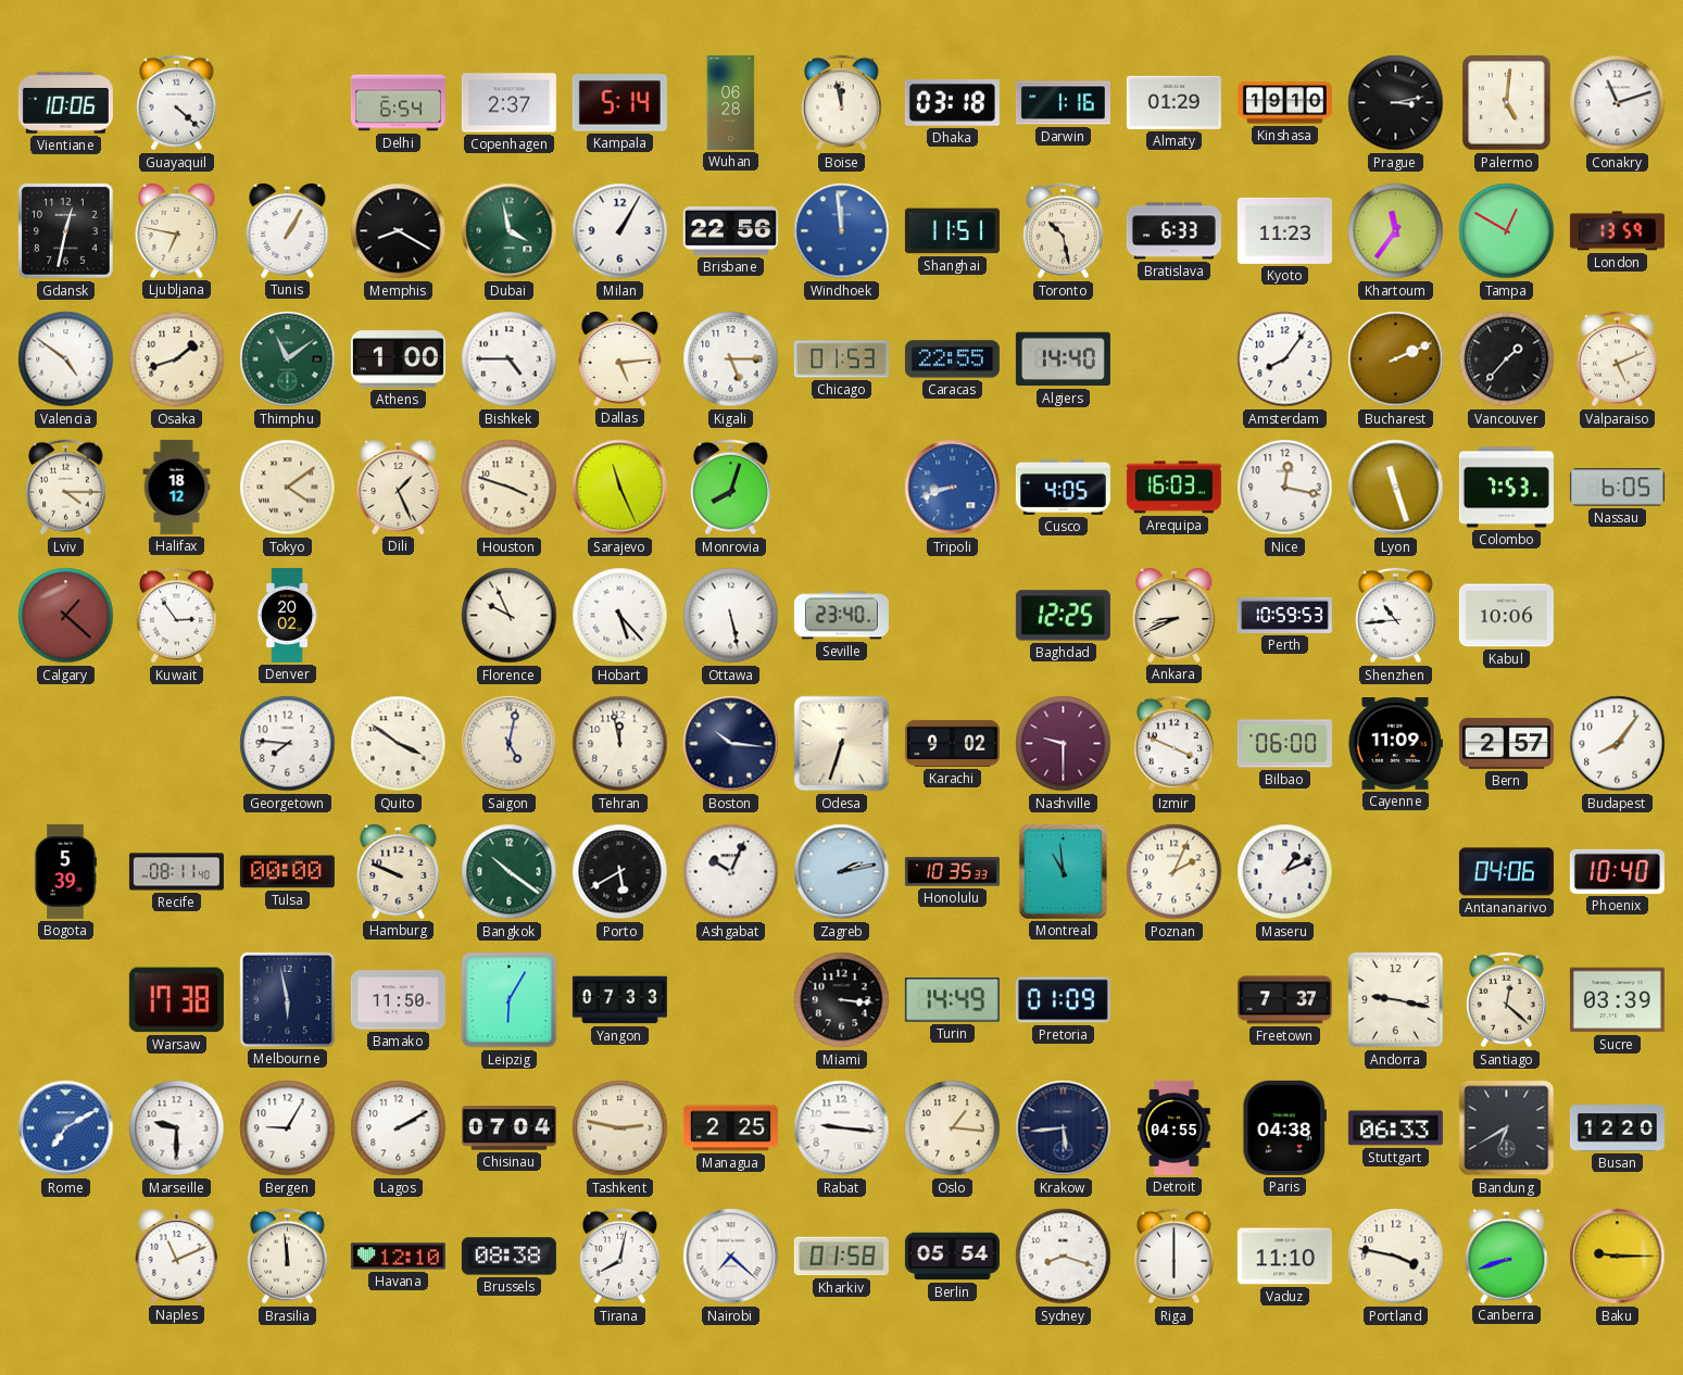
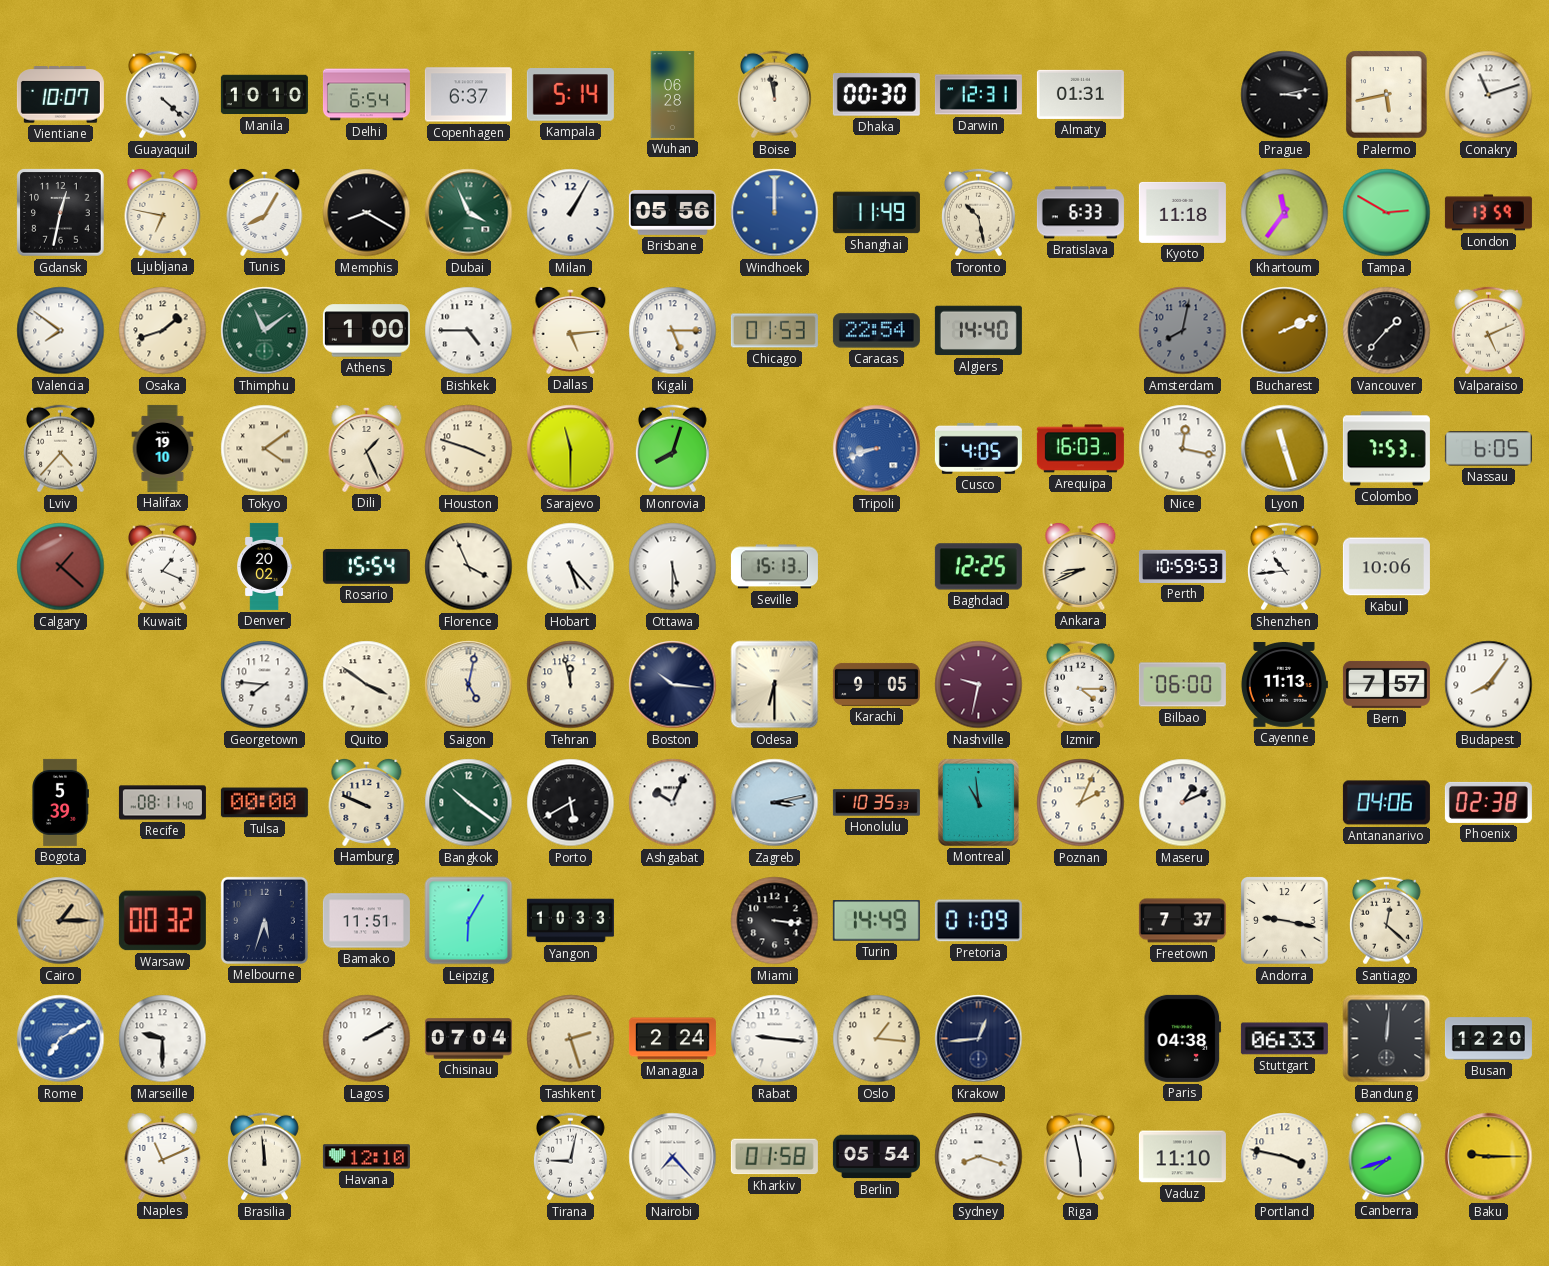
Vientiane: 10:06 -> 10:07
Manila: none -> 10:10
Copenhagen: 2:37 -> 6:37
Dhaka: 03:18 -> 00:30
Darwin: 1:16 -> 12:31
Almaty: 01:29 -> 01:31
Kinshasa: 19:10 -> none
Palermo: 5:01 -> 5:43
Tunis: 1:05 -> 8:05
Dubai: 3:58 -> 3:56
Brisbane: 22:56 -> 05:56
Windhoek: 11:59 -> 12:00
Shanghai: 11:51 -> 11:49
Kyoto: 11:23 -> 11:18
Tampa: 12:50 -> 2:50
Valencia: 4:51 -> 7:51
Caracas: 22:55 -> 22:54
Amsterdam: 8:06 -> 8:02
Amsterdam dial: white -> grey
Lviv: 4:15 -> 4:37
Halifax: 18:12 -> 19:10
Sarajevo: 11:26 -> 11:30
Kuwait: 2:54 -> 1:19
Rosario: none -> 15:54
Florence: 9:56 -> 3:56
Ottawa: 5:28 -> 5:30
Seville: 23:40 -> 15:13
Odesa: 6:33 -> 6:30
Karachi: 9:02 -> 9:05
Nashville: 9:30 -> 9:32
Izmir: 3:49 -> 4:15
Cayenne: 11:09 -> 11:13
Bern: 2:57 -> 7:57
Zagreb: 2:13 -> 3:13
Phoenix: 10:40 -> 02:38
Cairo: none -> 1:15
Warsaw: 17:38 -> 00:32
Melbourne: 5:58 -> 5:33
Bamako: 11:50 -> 11:51
Yangon: 07:33 -> 10:33
Sucre: 03:39 -> none
Bergen: 9:05 -> none
Tashkent: 2:47 -> 2:27
Managua: 2:25 -> 2:24
Krakow: 5:44 -> 12:44
Detroit: 04:55 -> none
Bandung: 6:40 -> 12:01
Brussels: 08:38 -> none
Tirana: 8:02 -> 9:02
Nairobi: 7:22 -> 7:23
Riga: 6:00 -> 5:58
Canberra: 8:42 -> 7:42
